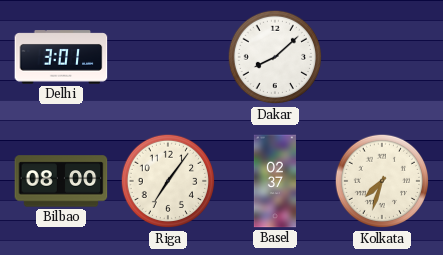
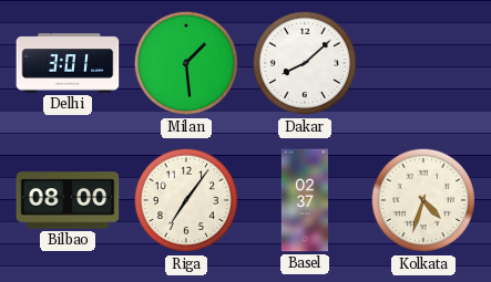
Milan: none -> 1:29
Kolkata: 7:33 -> 4:33
